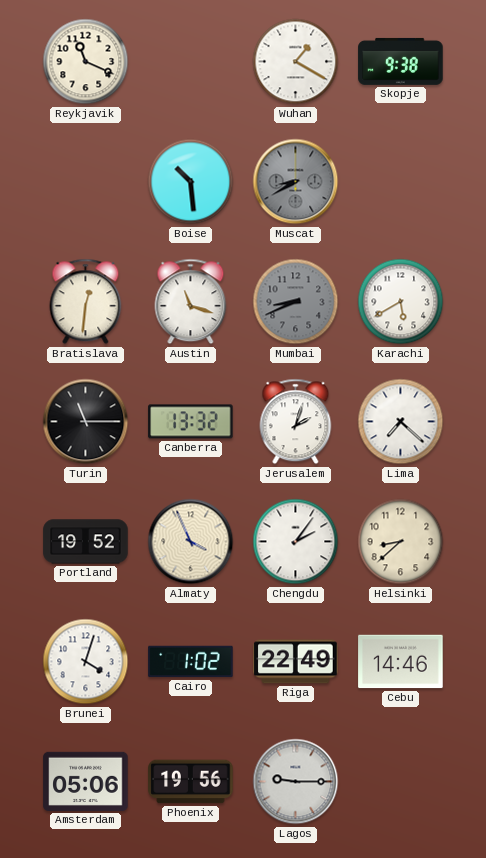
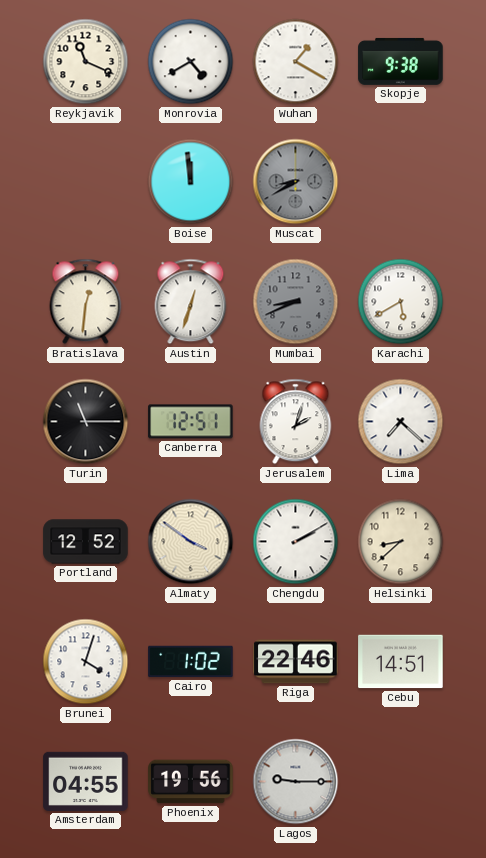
Monrovia: none -> 4:40
Boise: 10:29 -> 11:59
Austin: 11:18 -> 12:33
Canberra: 13:32 -> 12:51
Portland: 19:52 -> 12:52
Almaty: 3:56 -> 3:51
Chengdu: 2:06 -> 2:10
Riga: 22:49 -> 22:46
Cebu: 14:46 -> 14:51
Amsterdam: 05:06 -> 04:55
